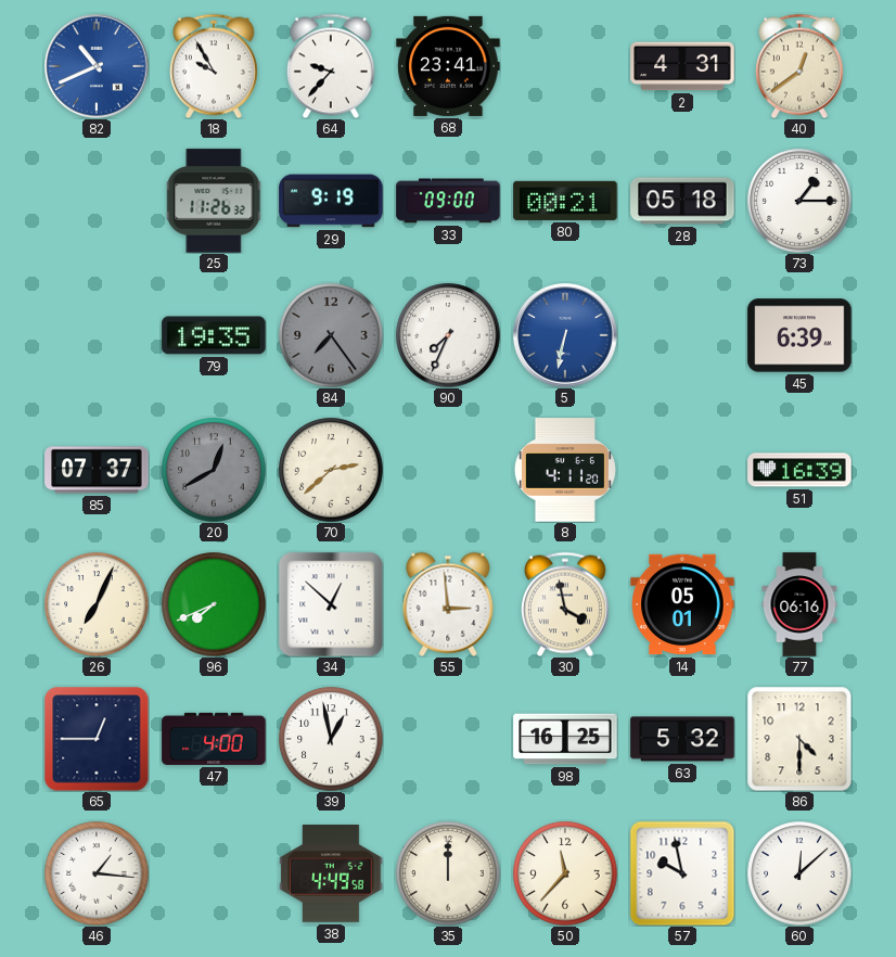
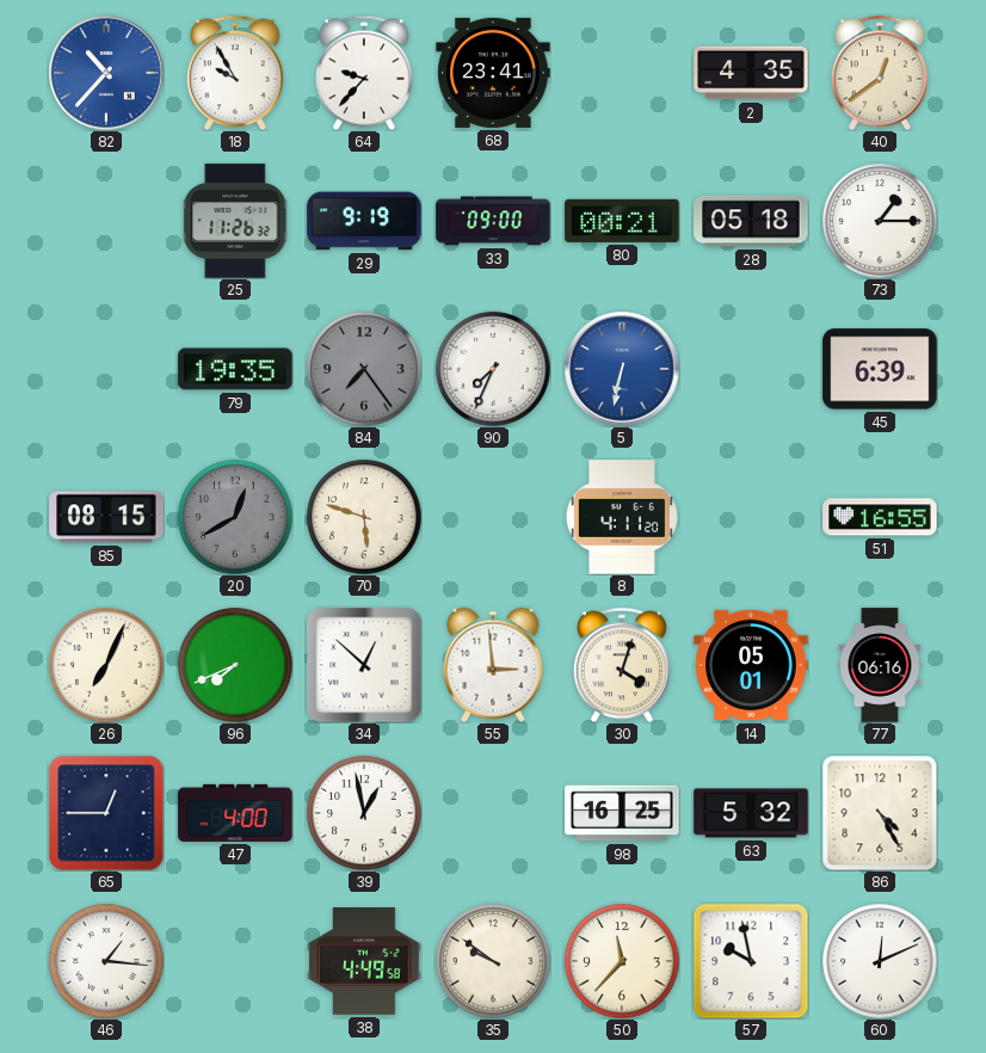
82: 10:41 -> 10:37
2: 4:31 -> 4:35
85: 07:37 -> 08:15
70: 2:38 -> 5:48
51: 16:39 -> 16:55
30: 3:58 -> 4:03
86: 4:30 -> 4:25
35: 12:00 -> 9:51
60: 12:08 -> 12:11
